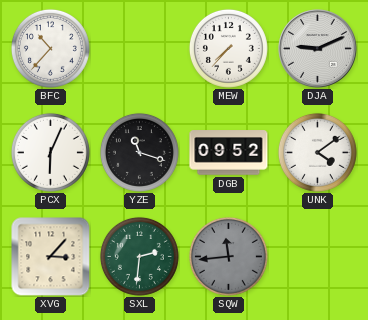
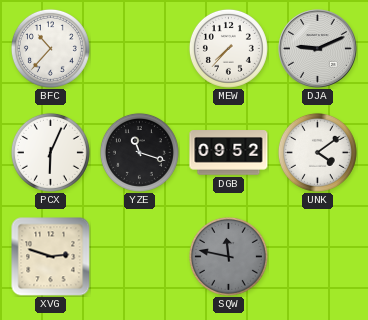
XVG: 3:07 -> 2:48
SXL: 2:31 -> none
SQW: 11:44 -> 11:47
